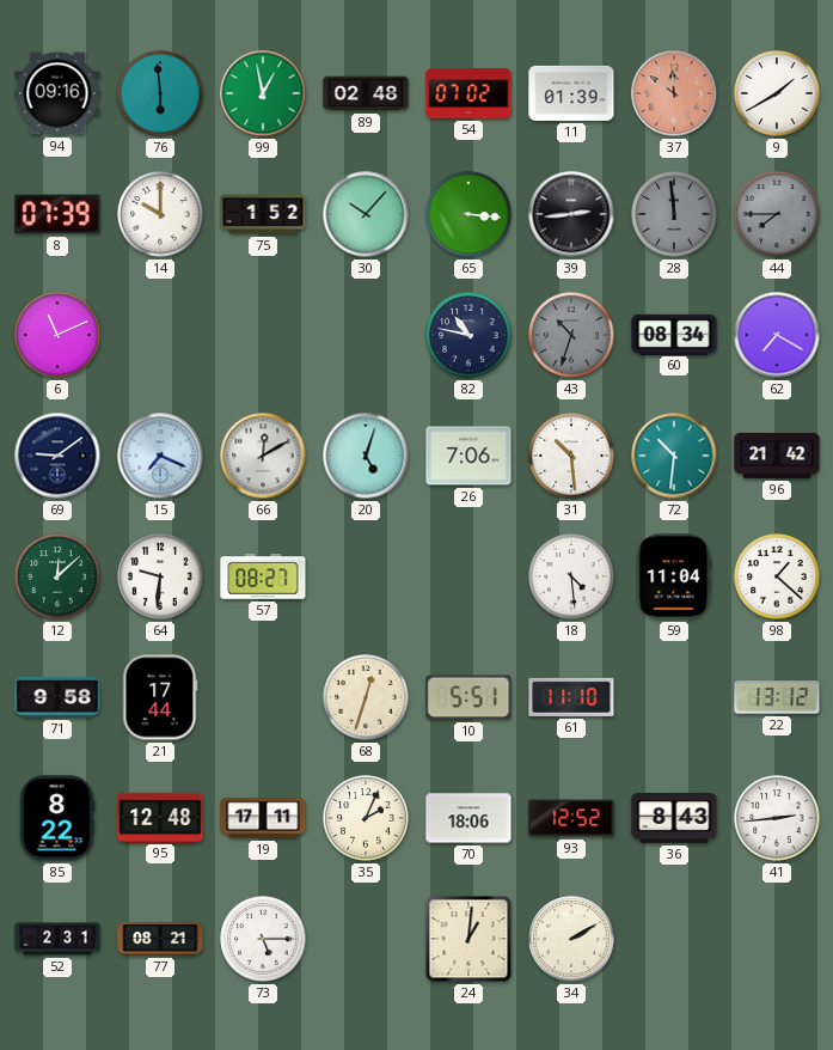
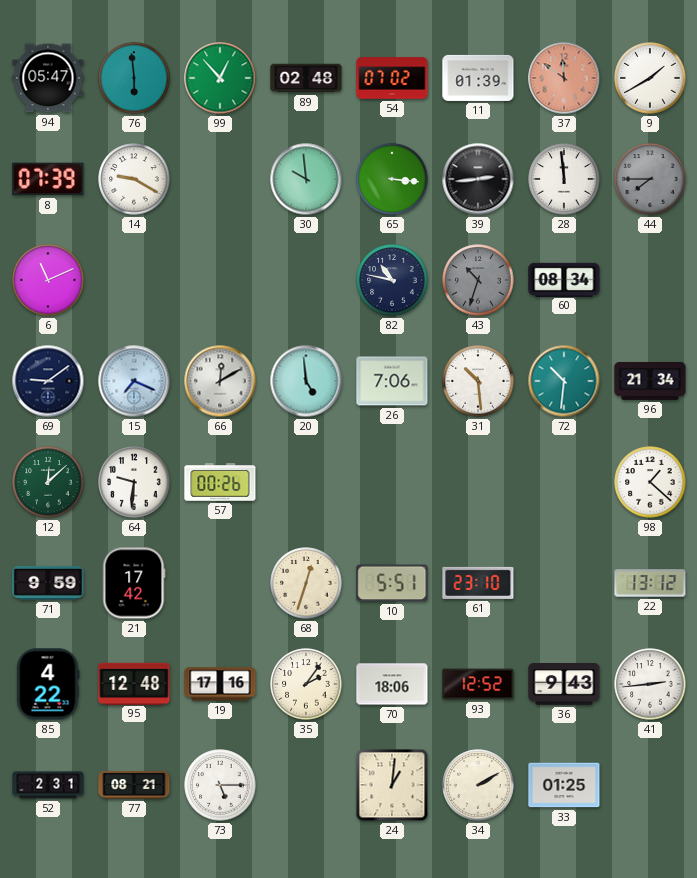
94: 09:16 -> 05:47
99: 12:58 -> 12:53
14: 10:00 -> 9:20
75: 1:52 -> none
30: 10:07 -> 9:59
28 dial: grey -> white
62: 7:20 -> none
20: 5:03 -> 4:59
96: 21:42 -> 21:34
57: 08:27 -> 00:26
18: 4:29 -> none
59: 11:04 -> none
71: 9:58 -> 9:59
21: 17:44 -> 17:42
61: 11:10 -> 23:10
85: 8:22 -> 4:22
19: 17:11 -> 17:16
35: 2:04 -> 2:06
36: 8:43 -> 9:43
33: none -> 01:25
